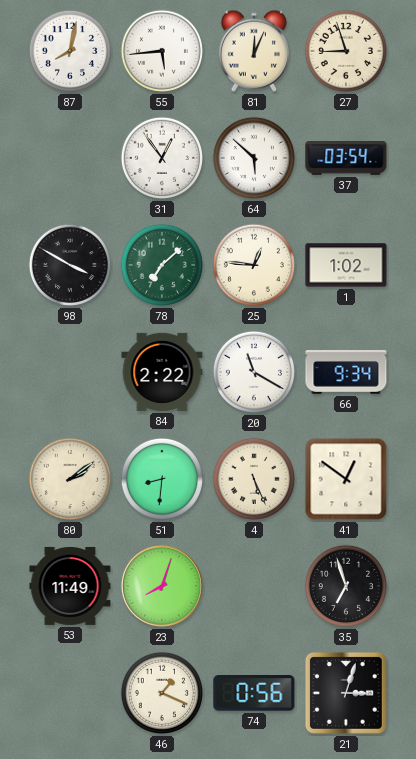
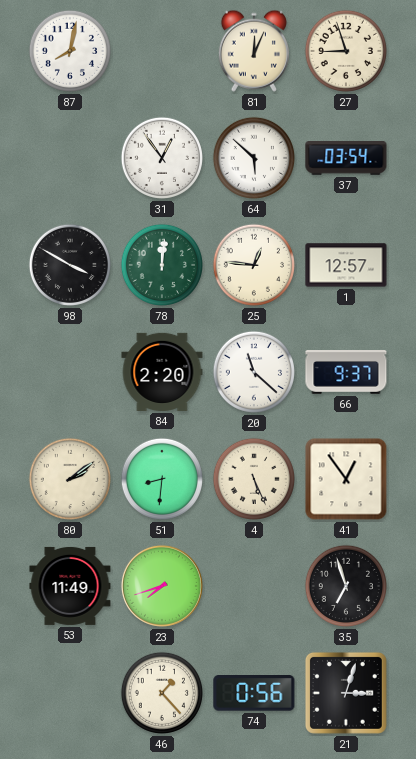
55: 5:44 -> none
78: 7:08 -> 12:01
1: 1:02 -> 12:57
84: 2:22 -> 2:20
20: 11:20 -> 11:22
66: 9:34 -> 9:37
41: 12:51 -> 12:54
23: 8:03 -> 7:42
46: 1:19 -> 1:23
